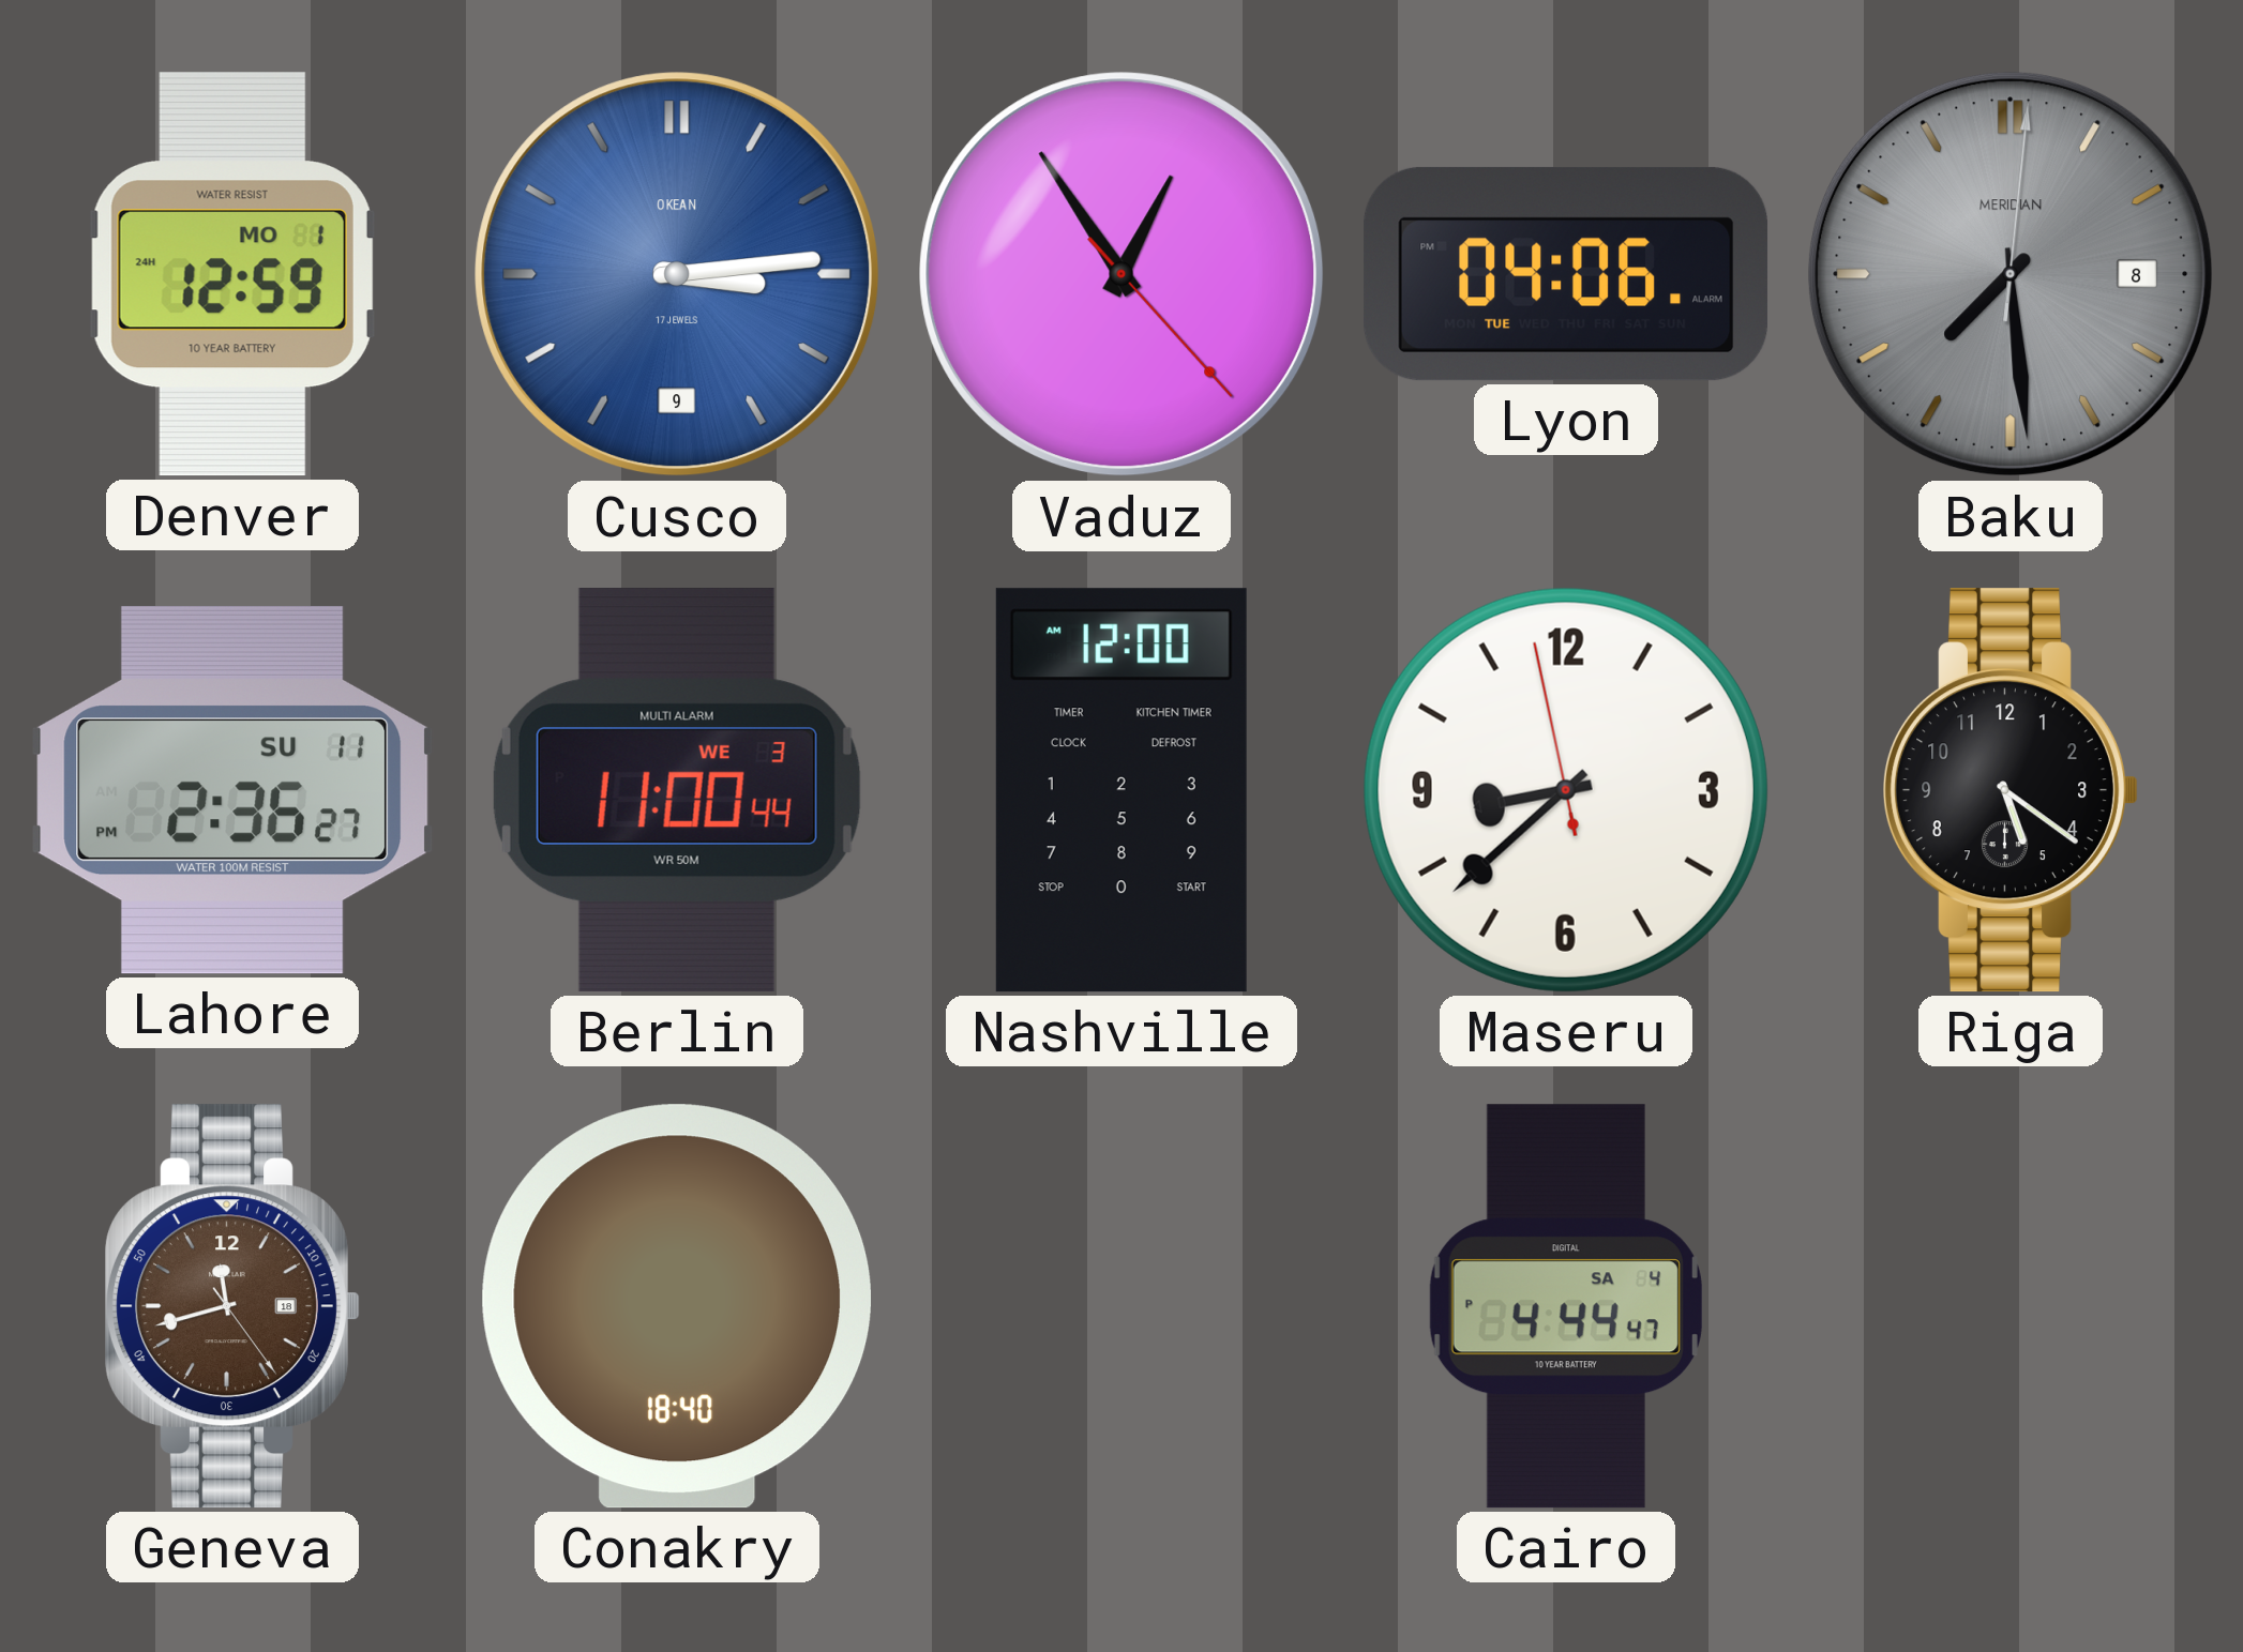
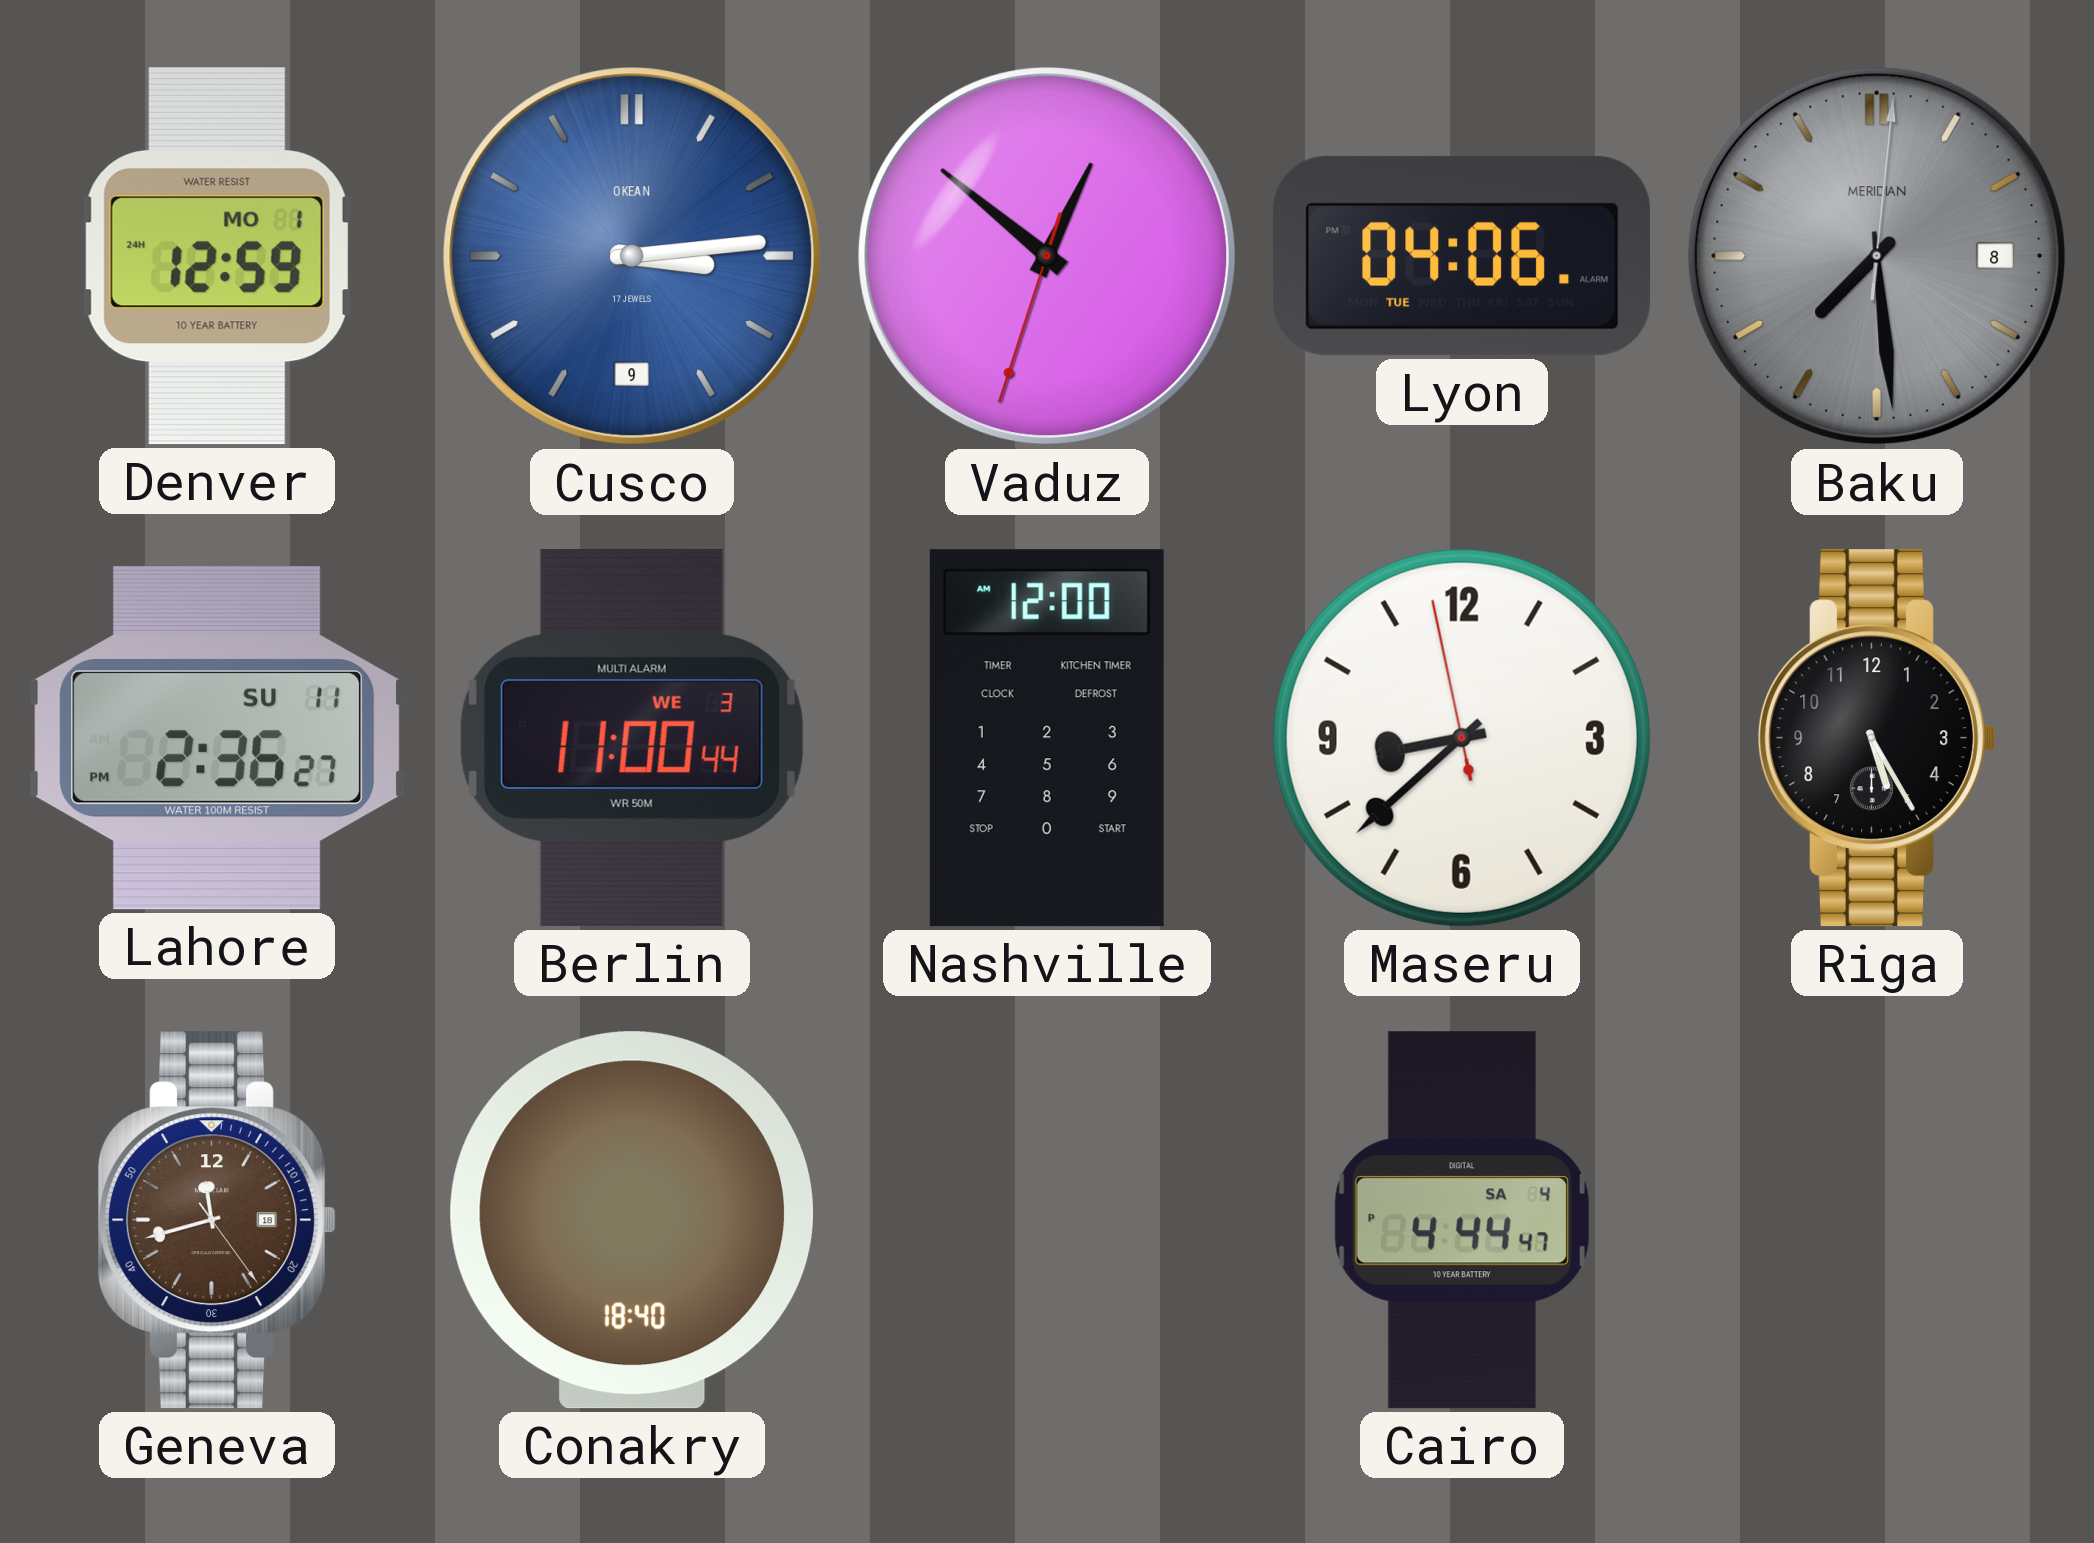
Vaduz: 12:54 -> 12:51
Riga: 5:21 -> 5:25
